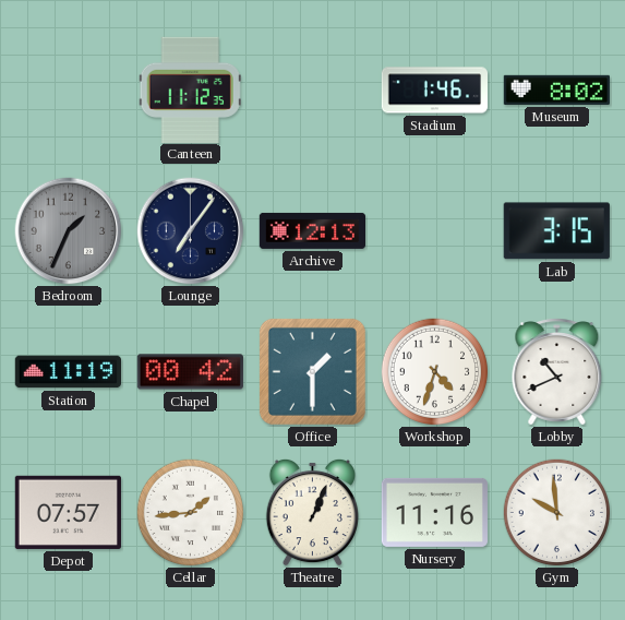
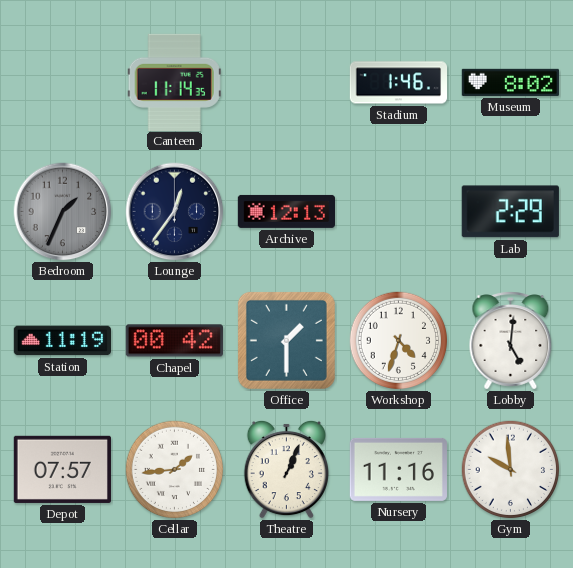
Canteen: 11:12 -> 11:14
Lounge: 7:06 -> 12:36
Lab: 3:15 -> 2:29
Lobby: 10:41 -> 5:01
